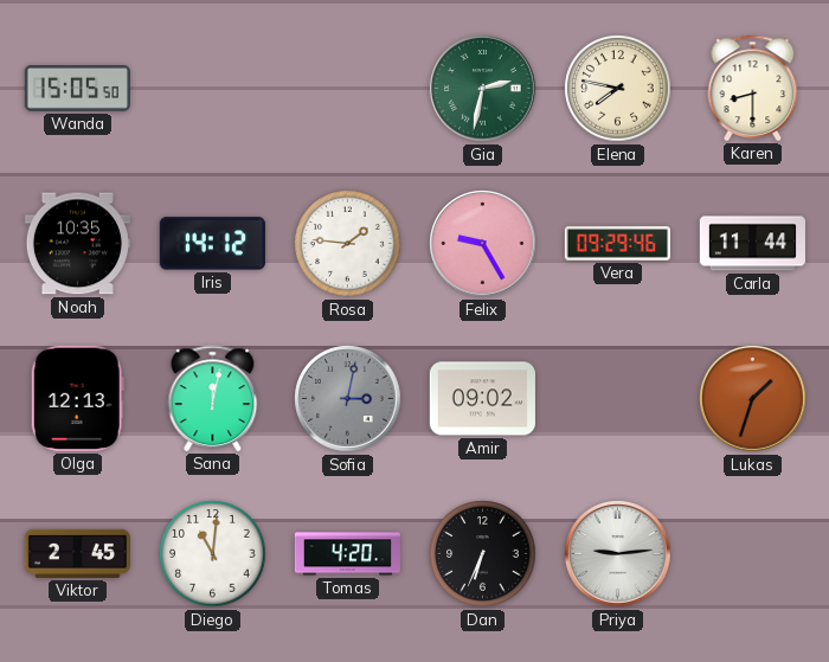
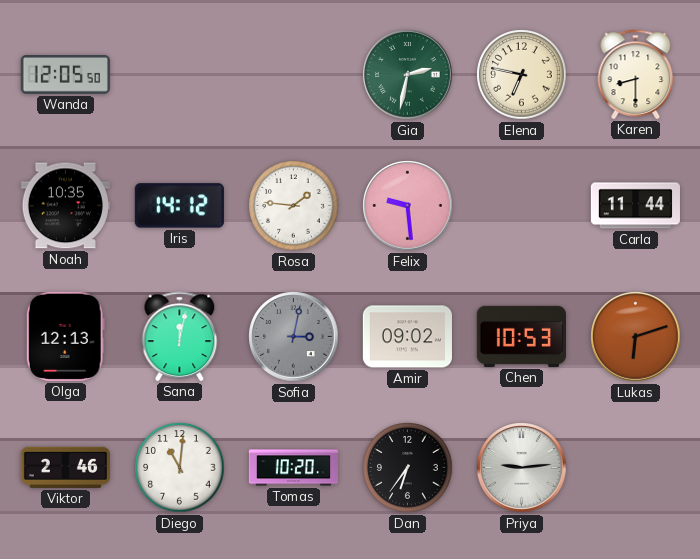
Wanda: 15:05 -> 12:05
Elena: 7:47 -> 6:47
Felix: 9:25 -> 9:29
Vera: 09:29 -> none
Chen: none -> 10:53
Lukas: 1:33 -> 6:12
Viktor: 2:45 -> 2:46
Tomas: 4:20 -> 10:20
Dan: 6:34 -> 6:36
